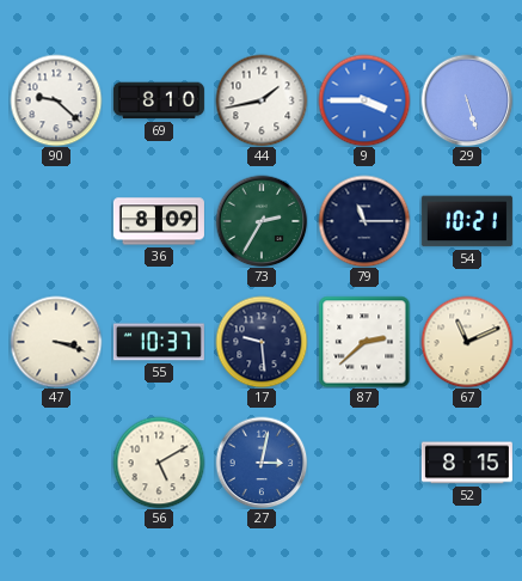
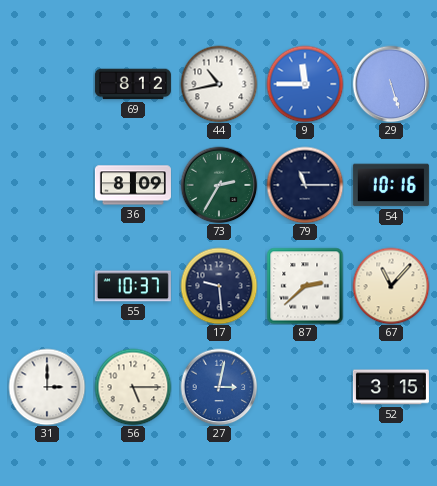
90: 9:22 -> none
69: 8:10 -> 8:12
44: 1:43 -> 10:43
9: 3:45 -> 11:45
54: 10:21 -> 10:16
47: 3:18 -> none
67: 11:11 -> 11:07
31: none -> 3:00
56: 5:10 -> 5:15
52: 8:15 -> 3:15
